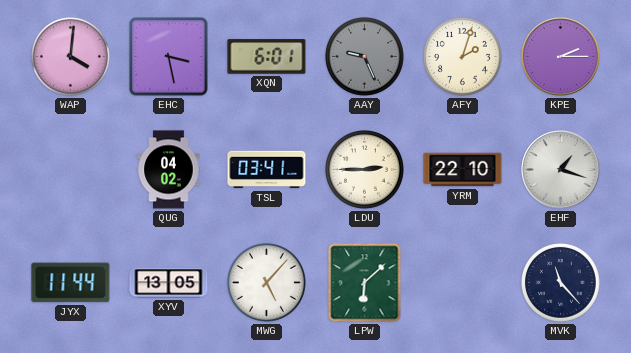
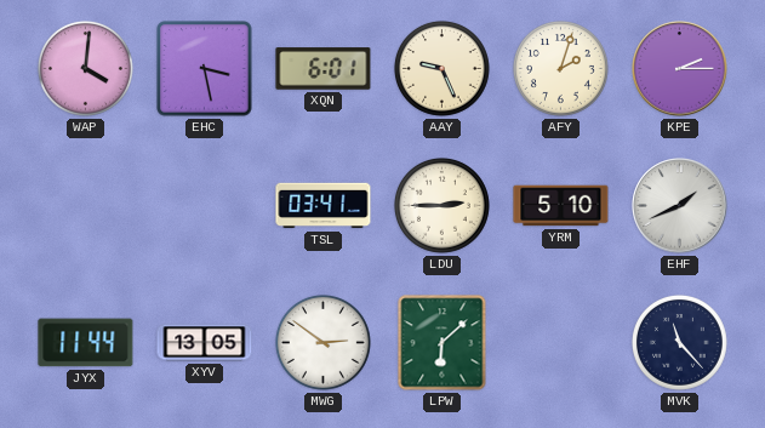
AAY dial: grey -> cream
QUG: 04:02 -> none
YRM: 22:10 -> 5:10
EHF: 1:18 -> 1:41
MWG: 5:07 -> 2:51
